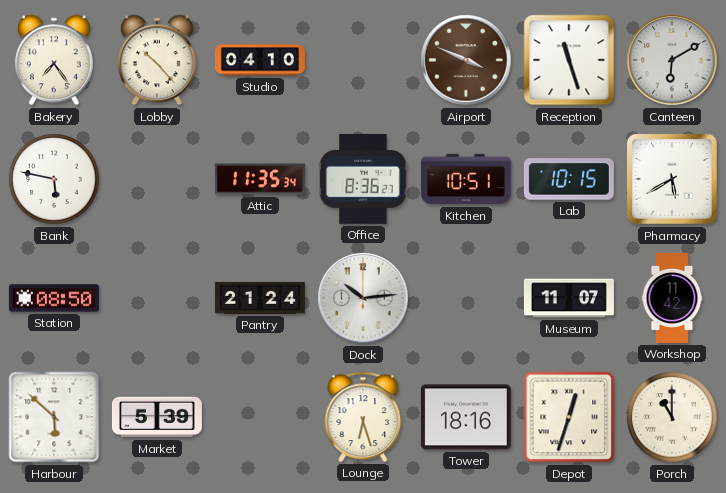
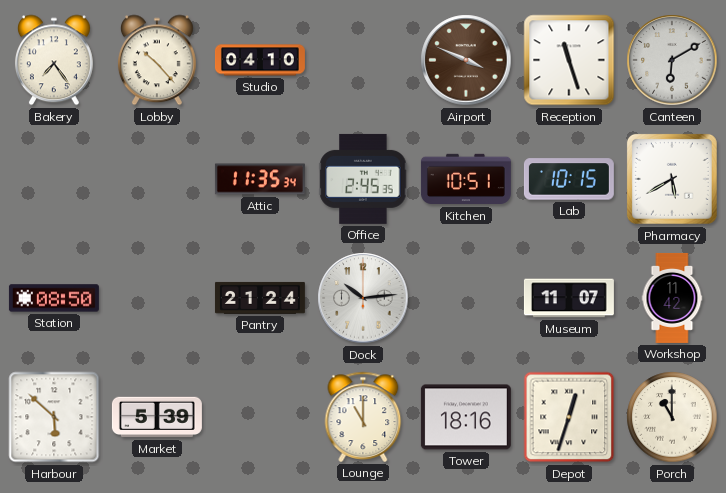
Bank: 5:47 -> none
Office: 8:36 -> 2:45
Lounge: 6:27 -> 11:00
